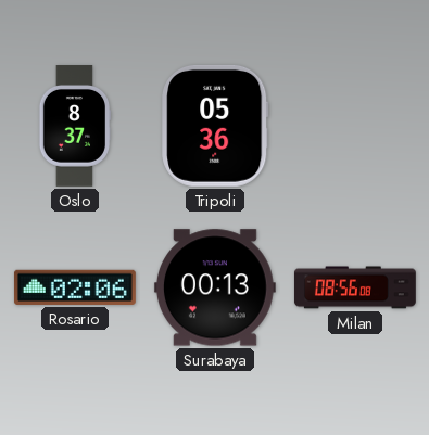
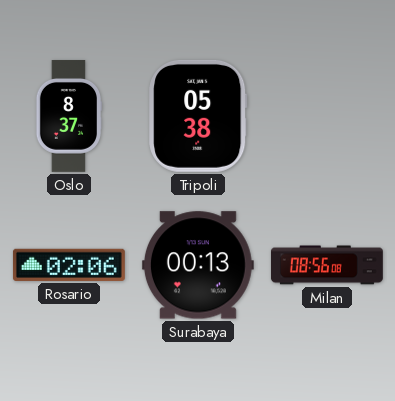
Tripoli: 05:36 -> 05:38
